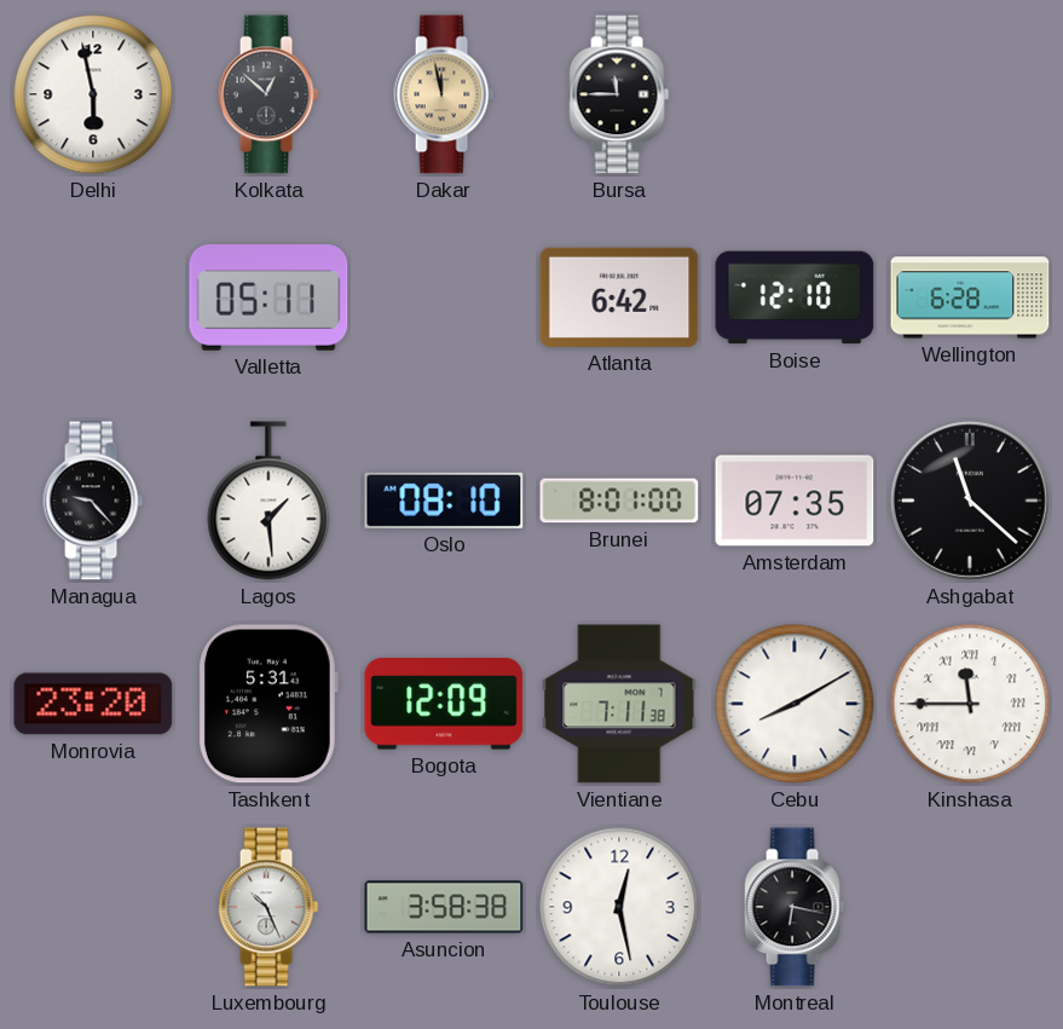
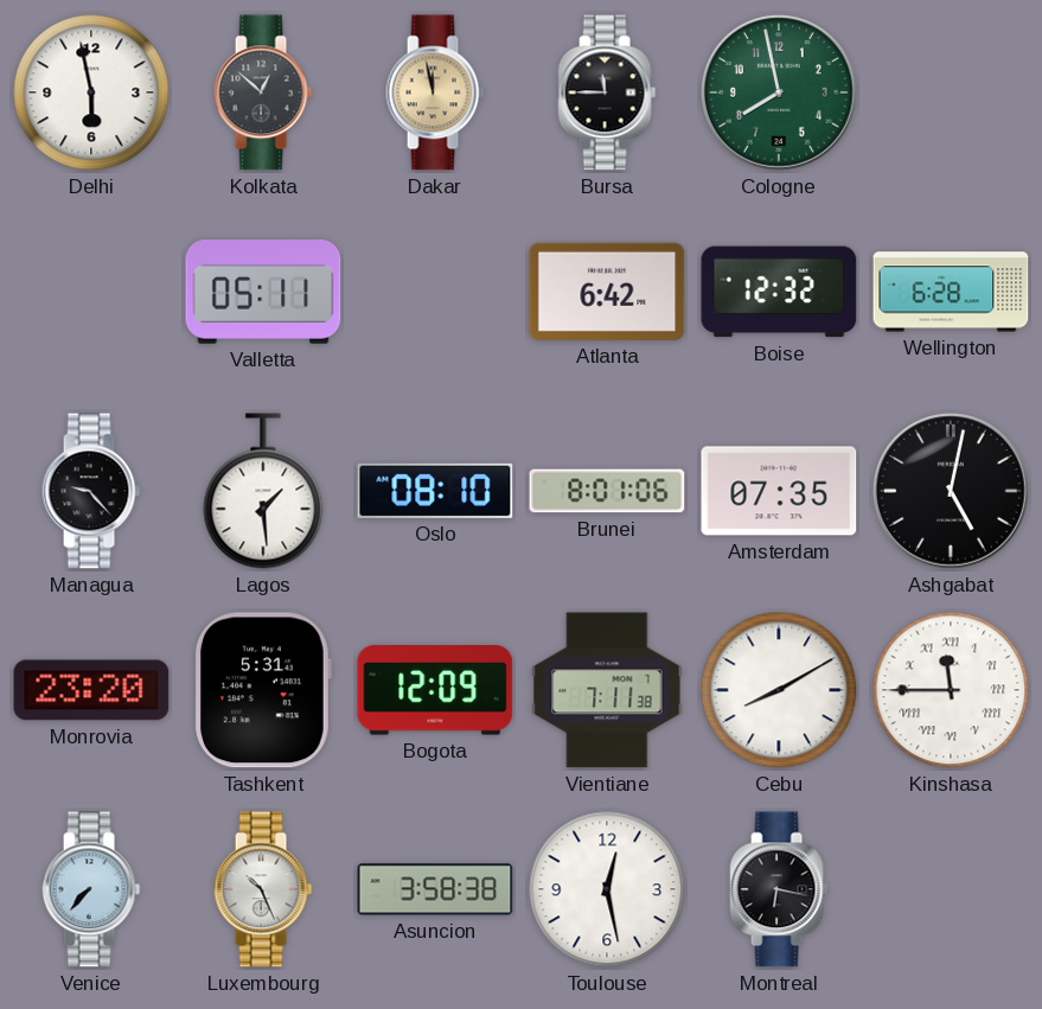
Cologne: none -> 7:58
Boise: 12:10 -> 12:32
Brunei: 8:01:00 -> 8:01:06
Ashgabat: 11:22 -> 5:02
Venice: none -> 7:37
